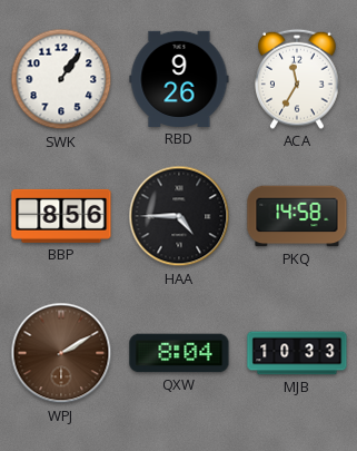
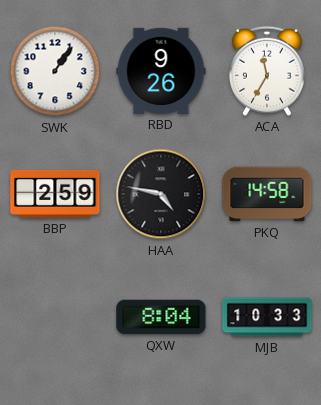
BBP: 8:56 -> 2:59
HAA: 4:45 -> 4:47
WPJ: 2:10 -> none
